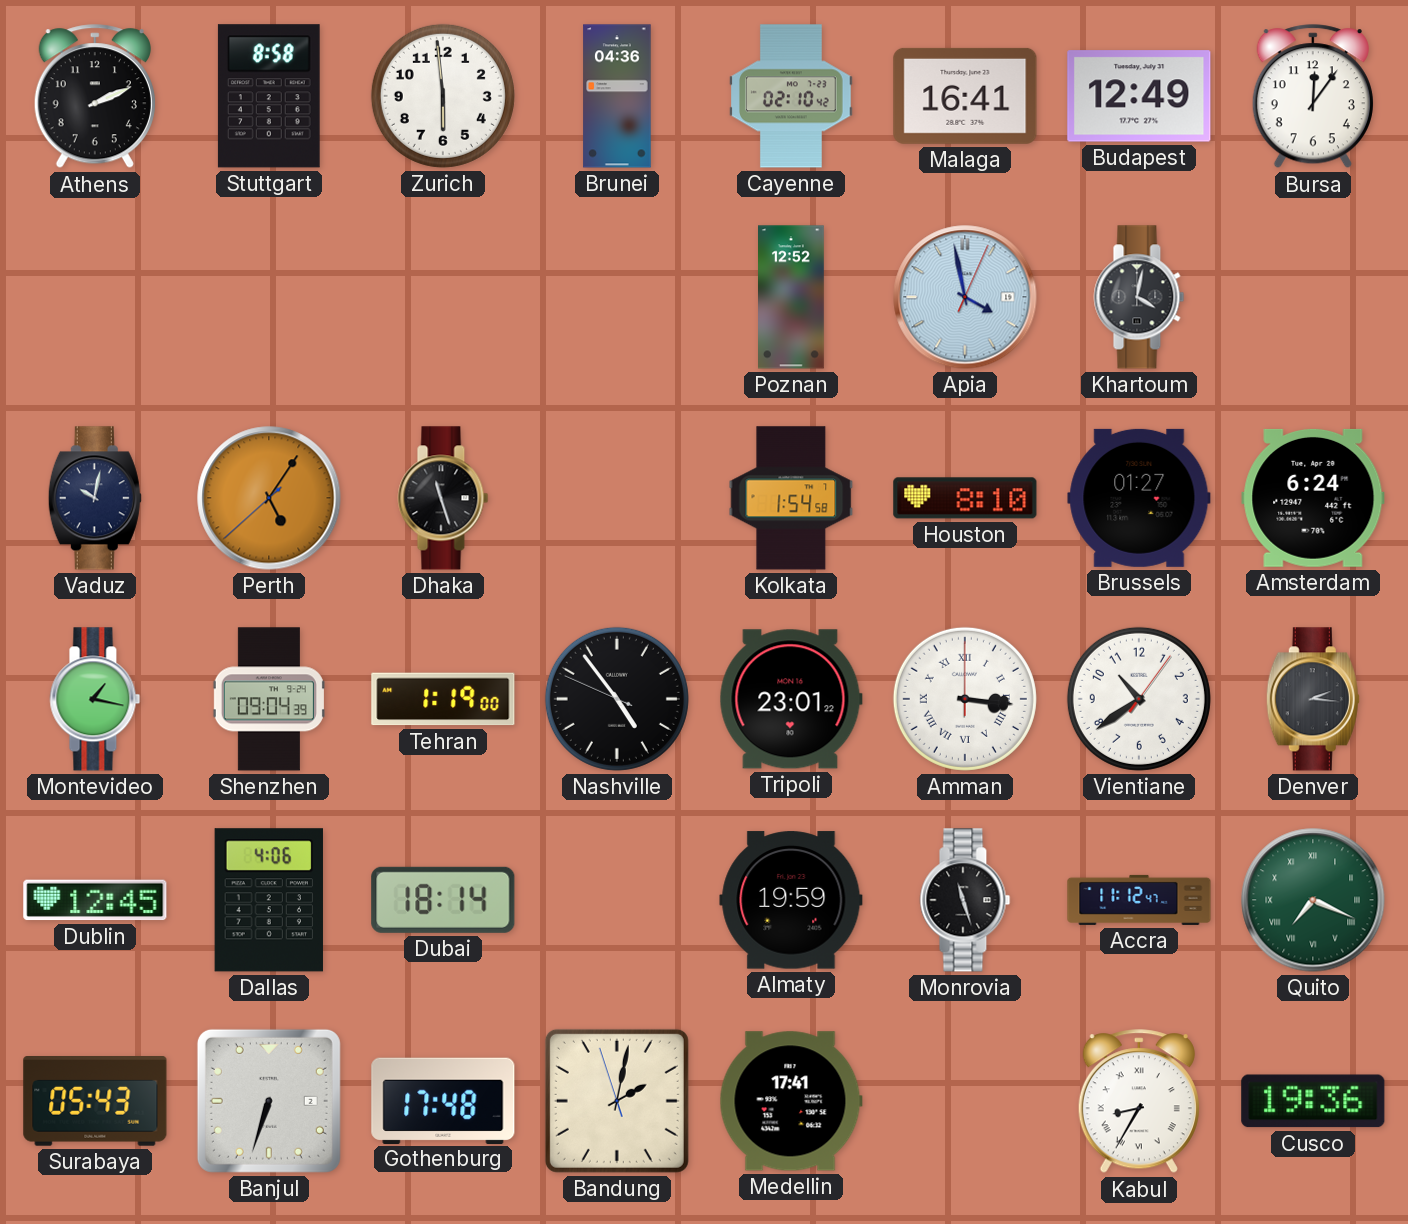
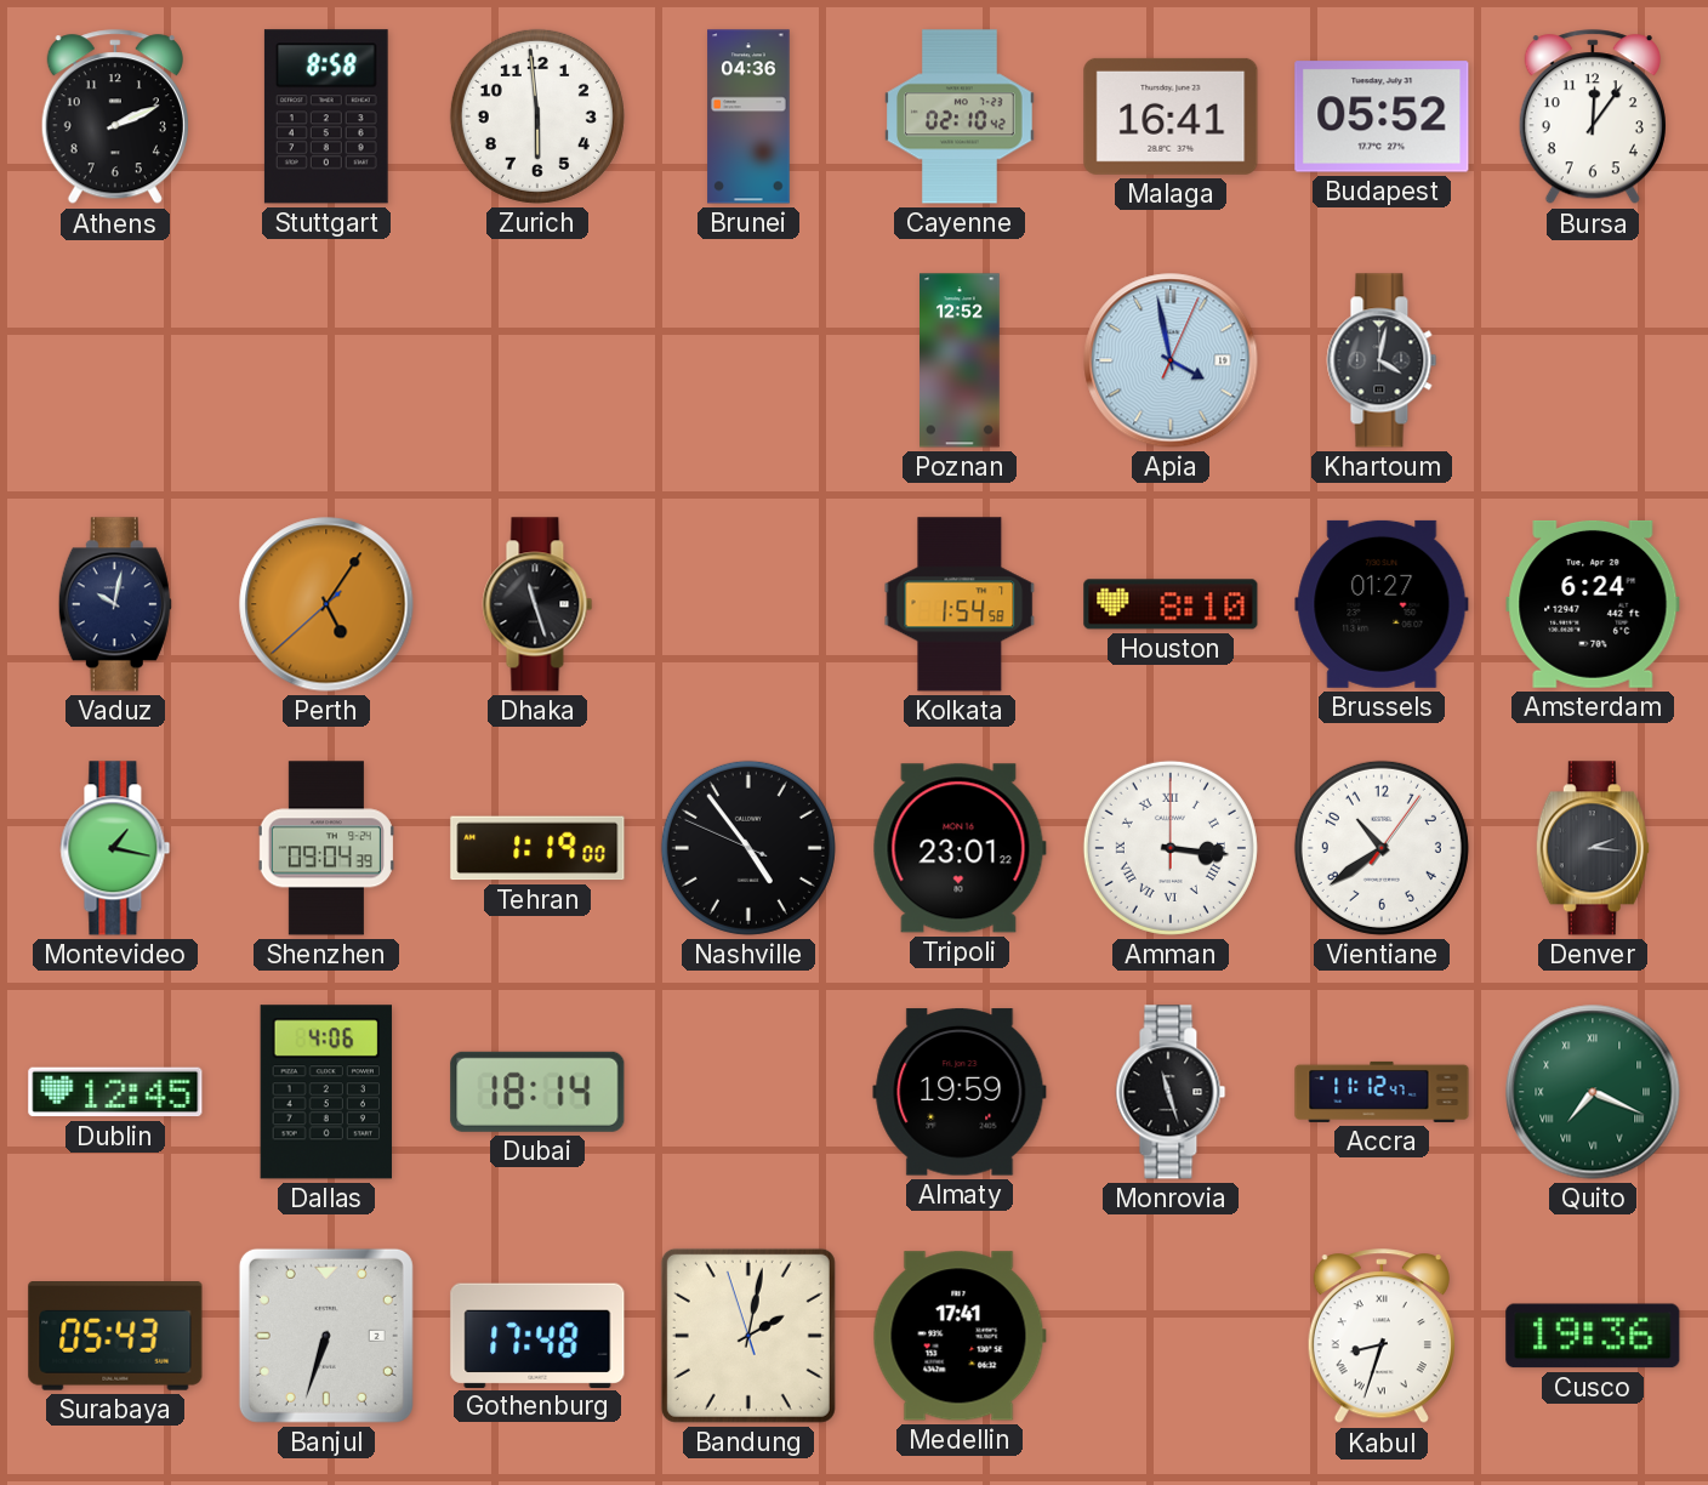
Budapest: 12:49 -> 05:52
Kabul: 8:35 -> 8:33
